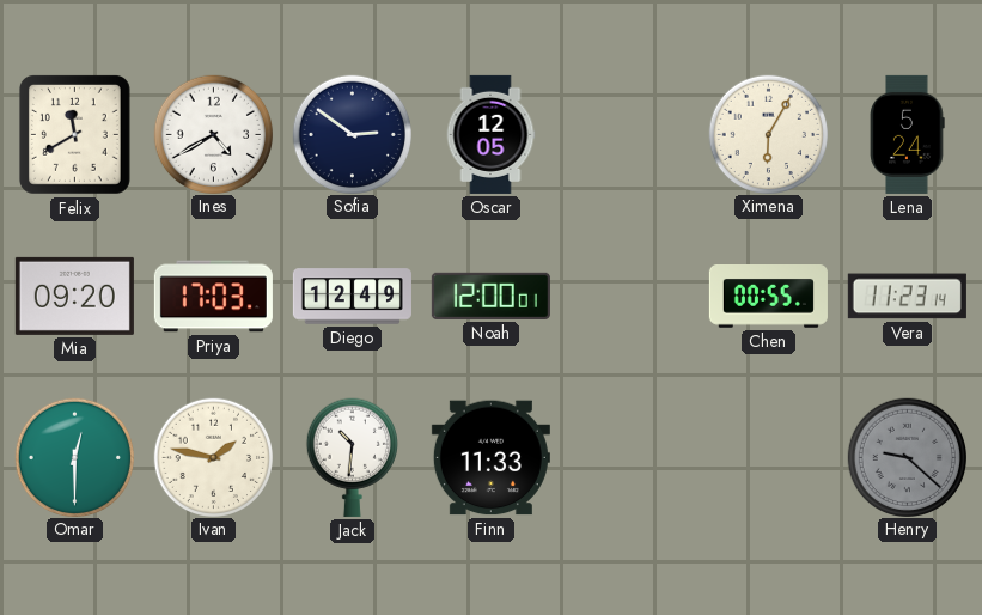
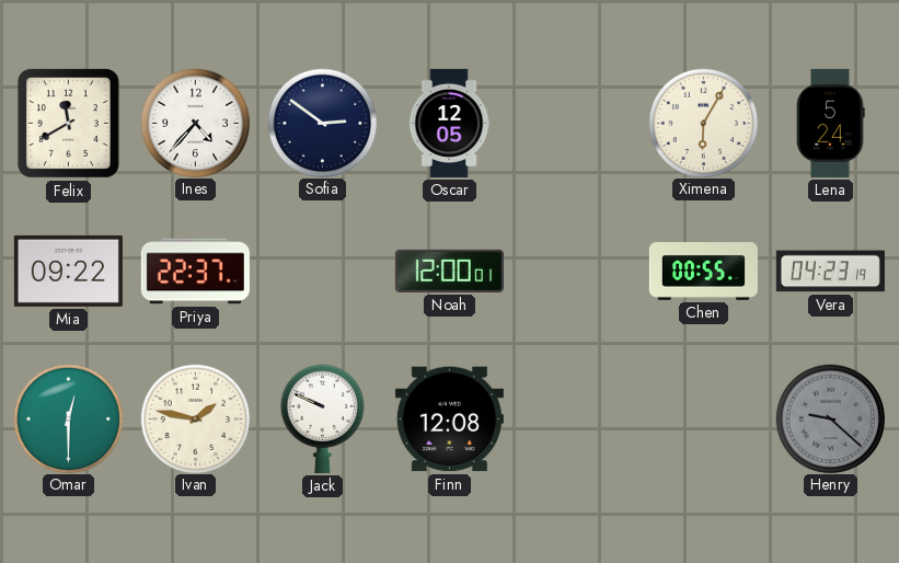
Ines: 4:40 -> 4:37
Mia: 09:20 -> 09:22
Priya: 17:03 -> 22:37
Diego: 12:49 -> none
Vera: 11:23 -> 04:23
Jack: 10:31 -> 9:49
Finn: 11:33 -> 12:08
